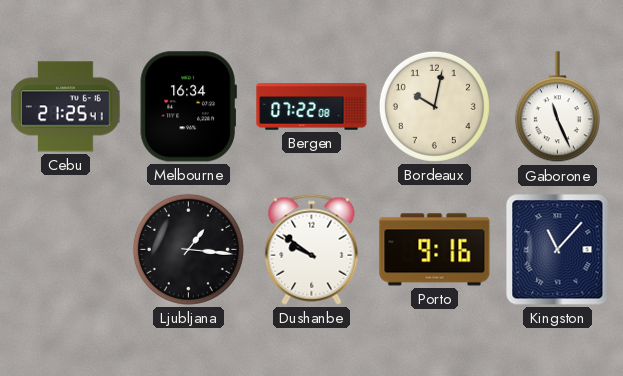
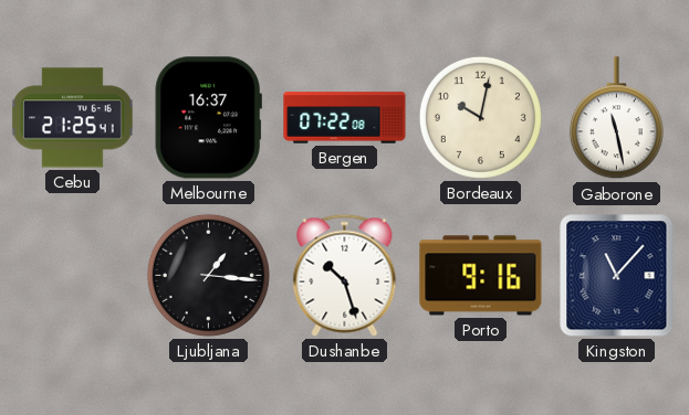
Melbourne: 16:34 -> 16:37
Gaborone: 11:26 -> 11:28
Dushanbe: 9:51 -> 10:27
